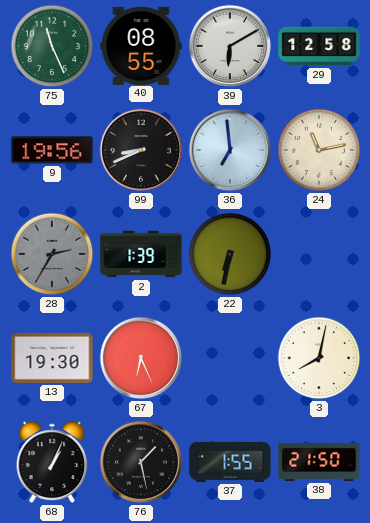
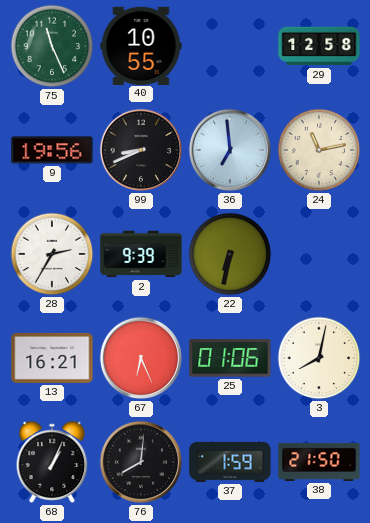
40: 08:55 -> 10:55
39: 6:10 -> none
28 dial: grey -> white
2: 1:39 -> 9:39
13: 19:30 -> 16:21
25: none -> 01:06
76: 1:28 -> 8:01
37: 1:55 -> 1:59
